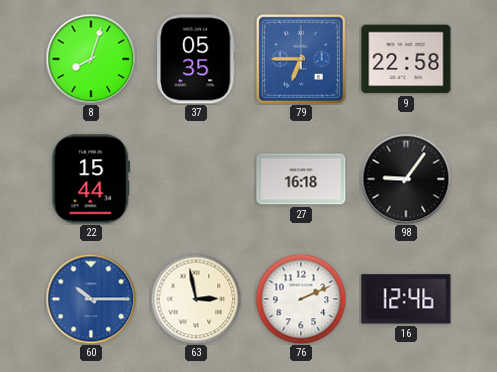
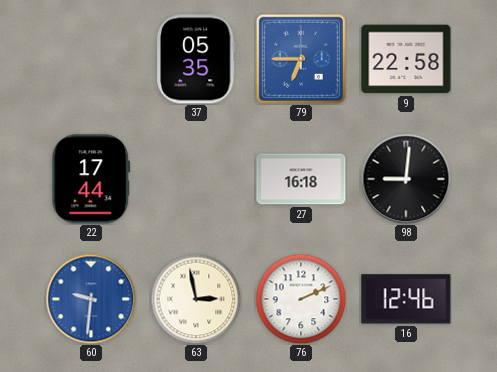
8: 8:03 -> none
22: 15:44 -> 17:44
98: 9:06 -> 9:01
60: 10:15 -> 9:31
